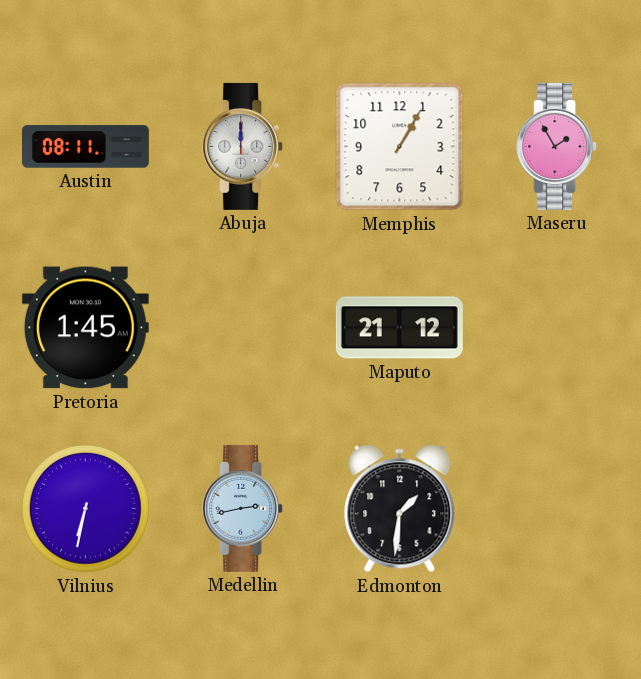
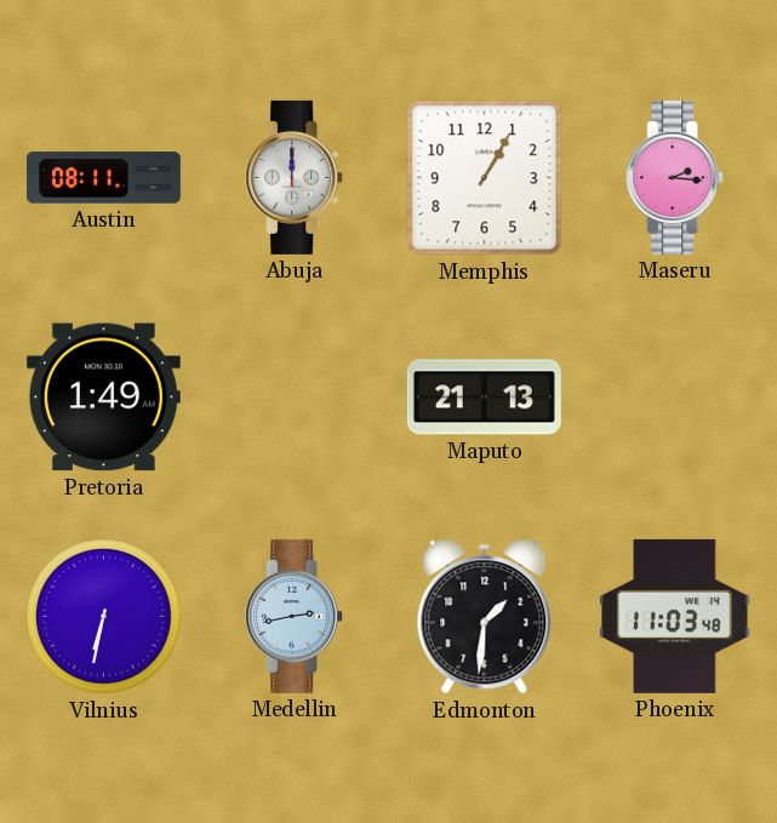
Maseru: 1:55 -> 2:16
Pretoria: 1:45 -> 1:49
Maputo: 21:12 -> 21:13
Phoenix: none -> 11:03
